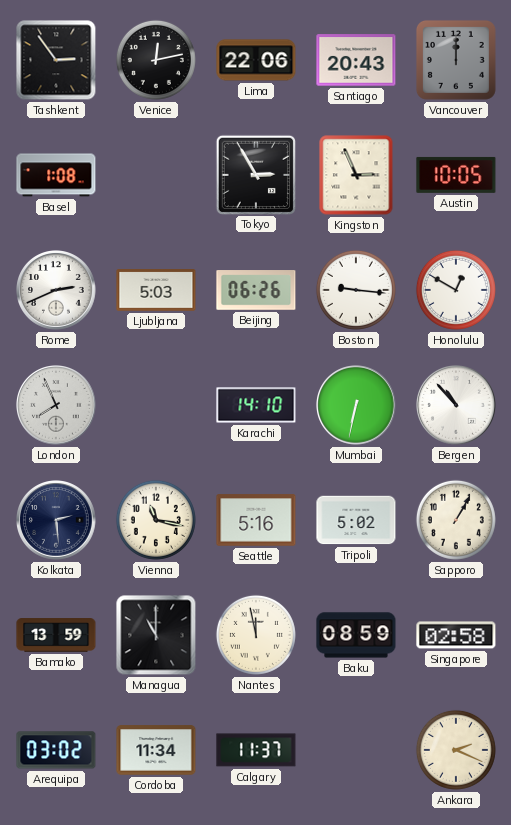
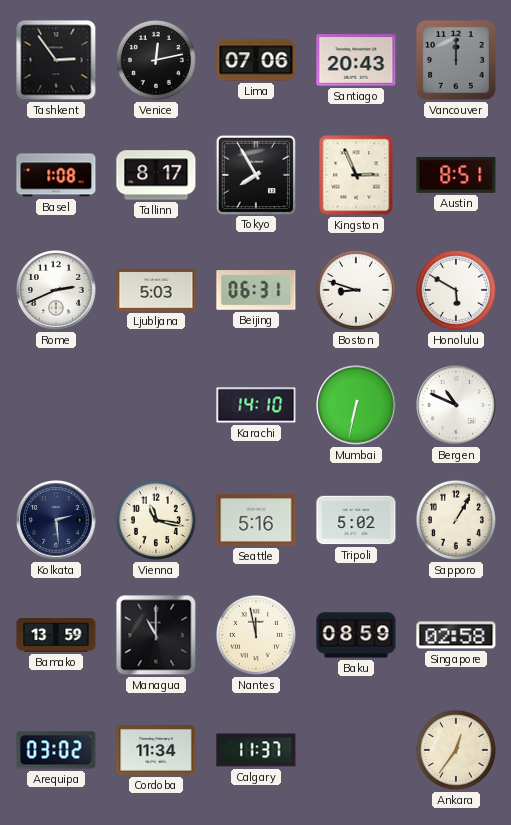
Lima: 22:06 -> 07:06
Tallinn: none -> 8:17
Tokyo: 2:55 -> 7:55
Austin: 10:05 -> 8:51
Beijing: 06:26 -> 06:31
Boston: 9:16 -> 8:48
Honolulu: 12:50 -> 5:50
London: 7:56 -> none
Bergen: 10:53 -> 10:49
Ankara: 2:19 -> 12:36
